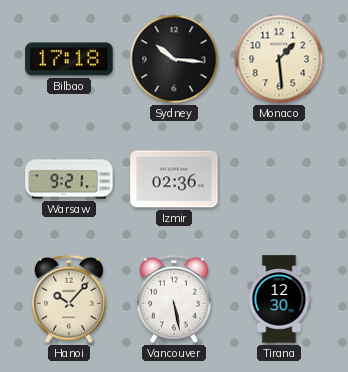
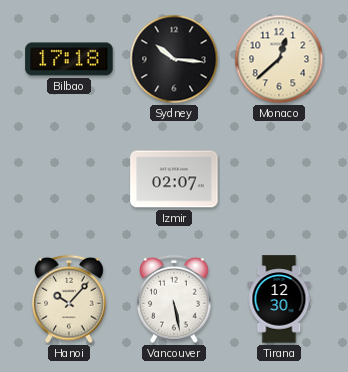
Monaco: 1:29 -> 12:38
Warsaw: 9:21 -> none
Izmir: 02:36 -> 02:07
